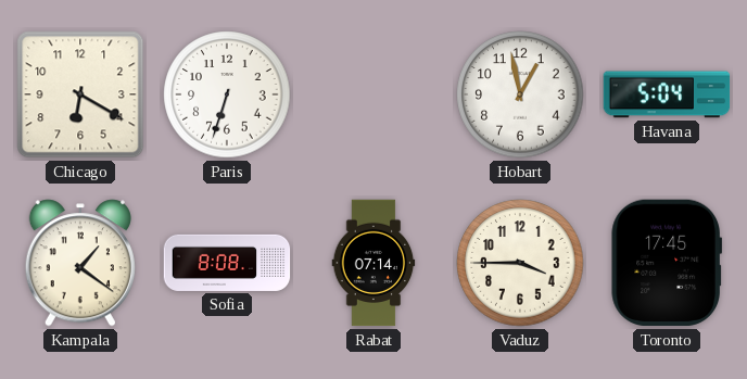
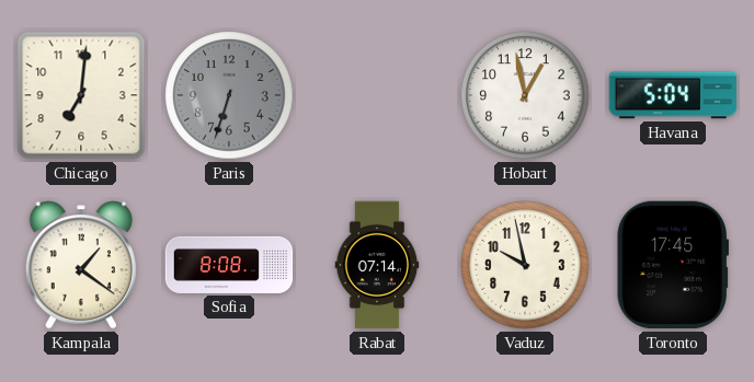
Chicago: 6:20 -> 7:01
Paris dial: white -> grey
Vaduz: 3:45 -> 9:58
